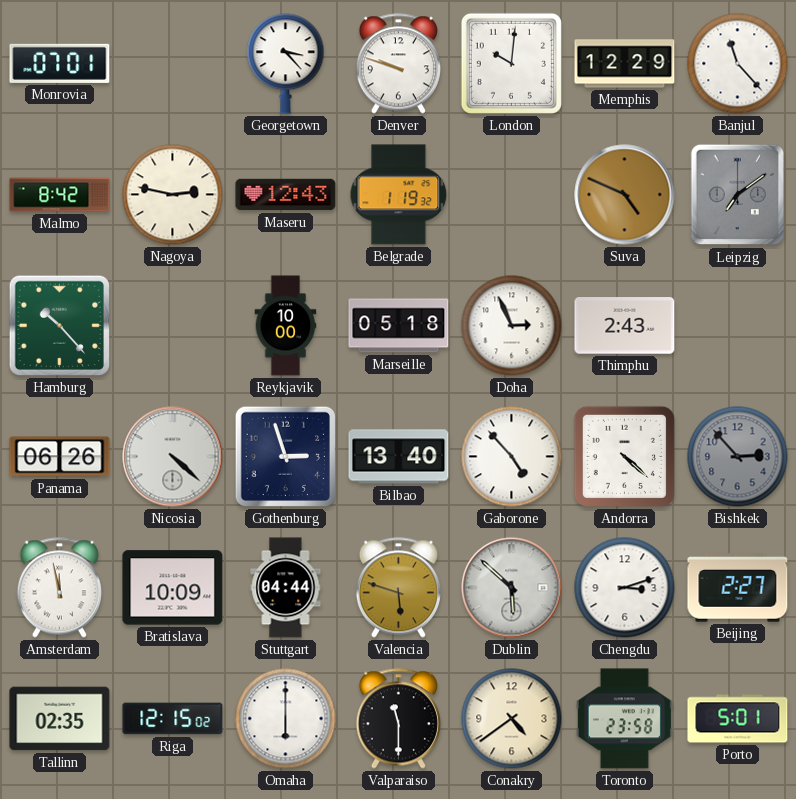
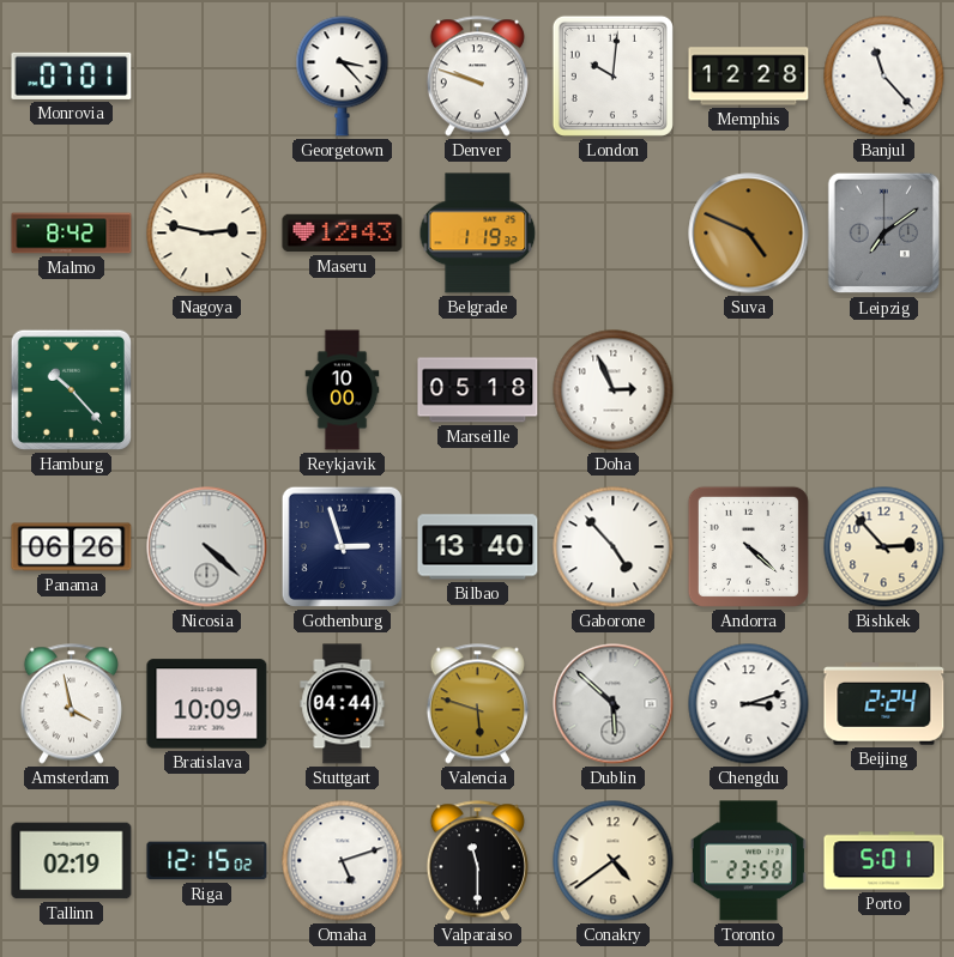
Memphis: 12:29 -> 12:28
Thimphu: 2:43 -> none
Bishkek dial: grey -> cream
Amsterdam: 11:58 -> 3:58
Beijing: 2:27 -> 2:24
Tallinn: 02:35 -> 02:19
Omaha: 6:00 -> 5:12
